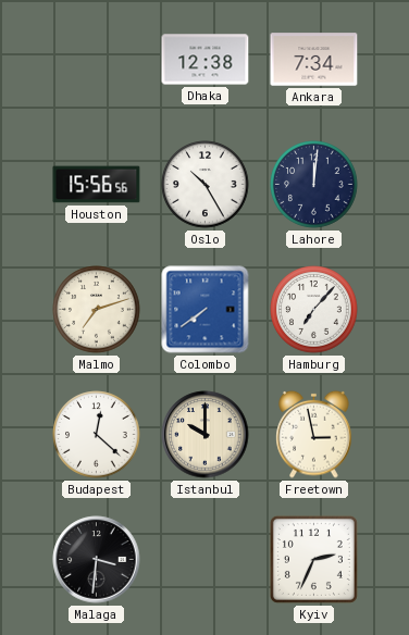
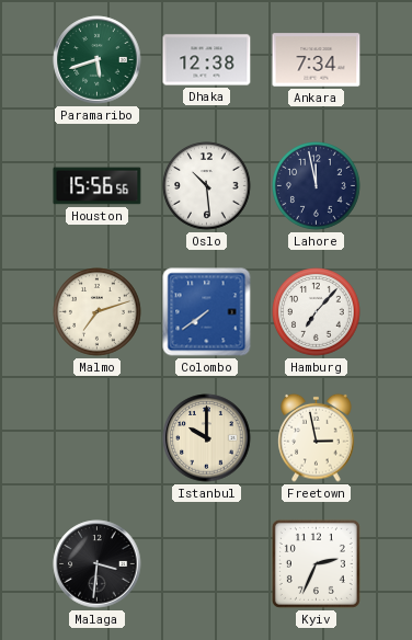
Paramaribo: none -> 5:42
Oslo: 10:25 -> 10:29
Lahore: 12:01 -> 11:58
Budapest: 12:22 -> none
